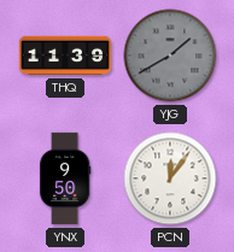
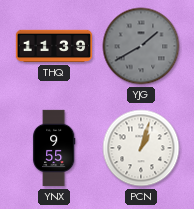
YNX: 9:50 -> 9:55
PCN: 12:06 -> 1:03
